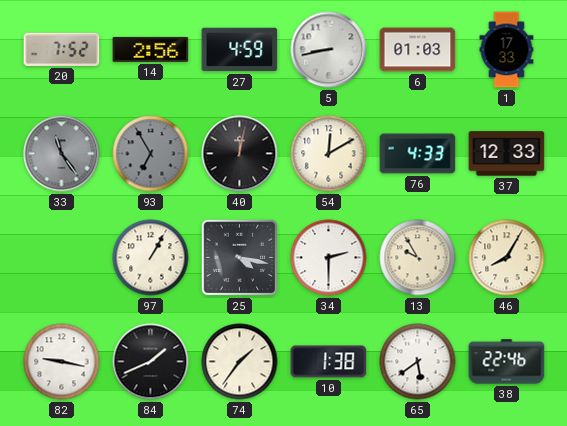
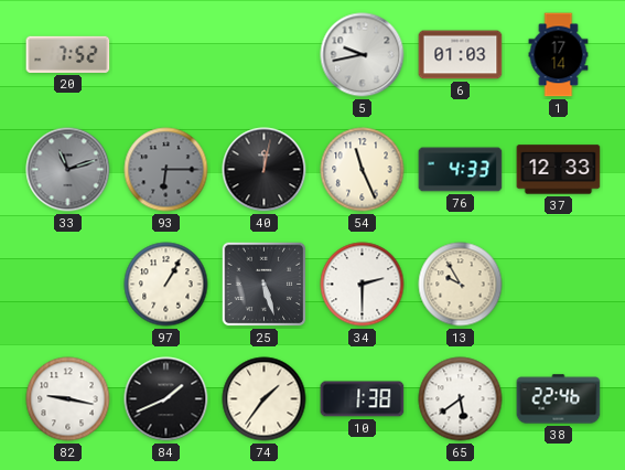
14: 2:56 -> none
27: 4:59 -> none
5: 8:43 -> 9:43
1: 17:33 -> 17:14
33: 11:24 -> 11:12
93: 6:55 -> 6:15
54: 12:10 -> 11:26
25: 4:17 -> 5:27
46: 8:05 -> none
